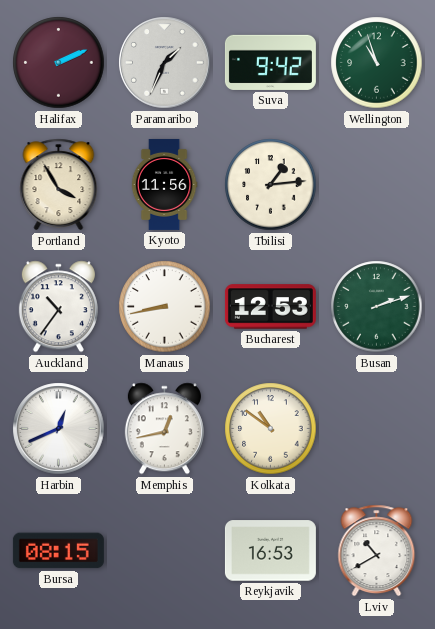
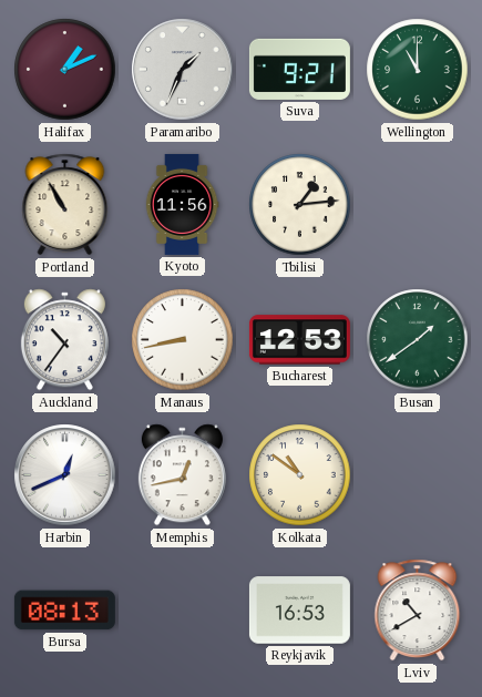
Halifax: 2:11 -> 1:11
Suva: 9:42 -> 9:21
Wellington: 10:57 -> 11:00
Portland: 3:55 -> 10:55
Busan: 2:12 -> 1:39
Bursa: 08:15 -> 08:13
